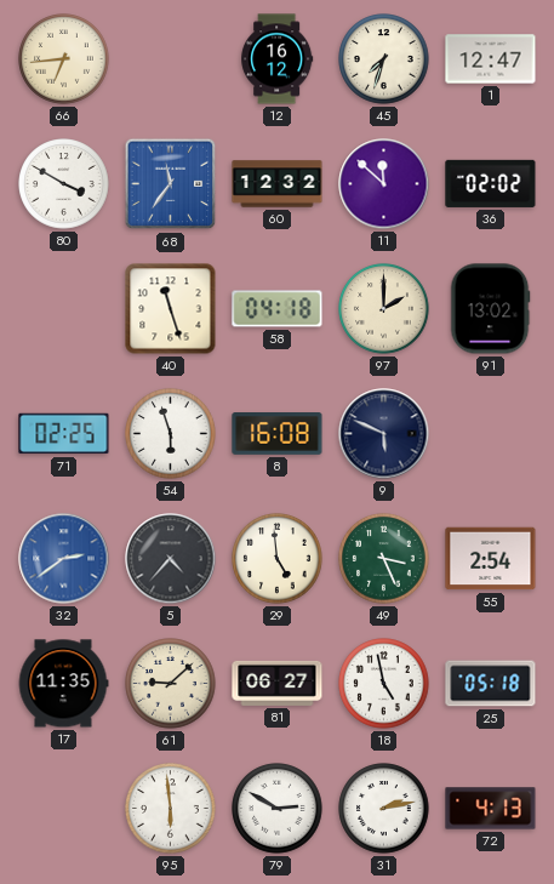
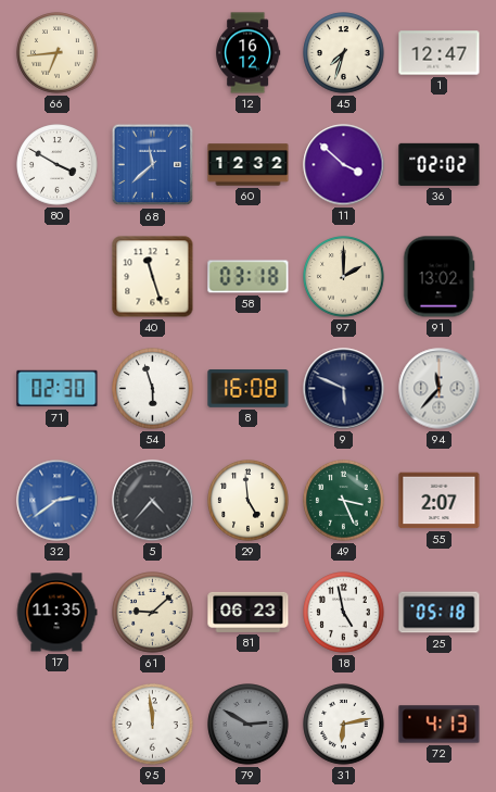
68: 11:36 -> 11:38
11: 11:52 -> 3:52
58: 04:18 -> 03:18
71: 02:25 -> 02:30
94: none -> 11:37
55: 2:54 -> 2:07
81: 06:27 -> 06:23
95: 5:59 -> 11:59
79 dial: white -> grey
31: 2:13 -> 6:13
